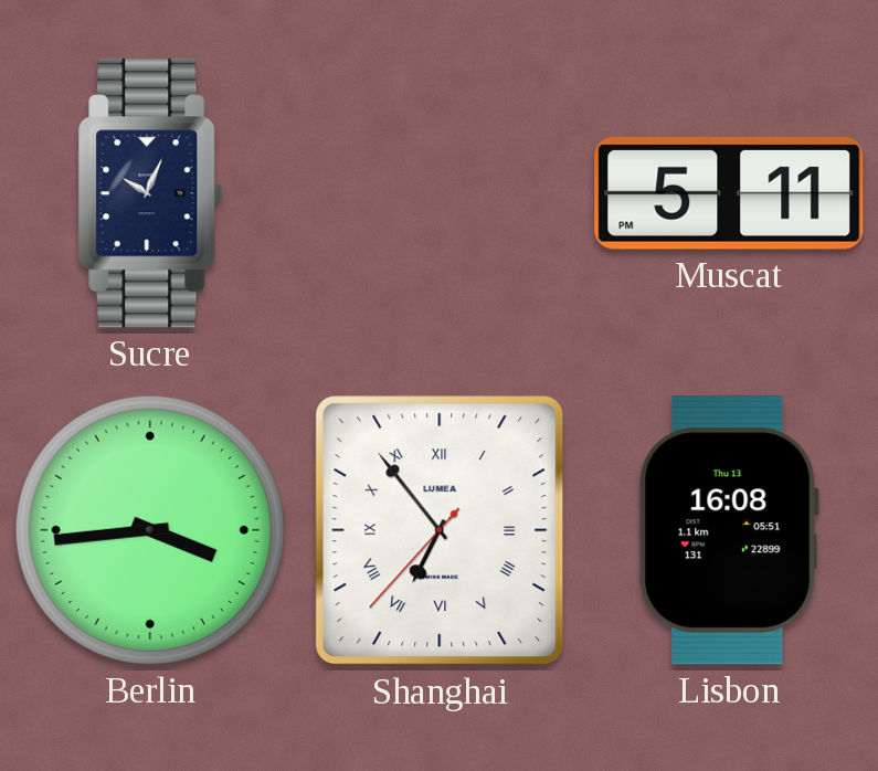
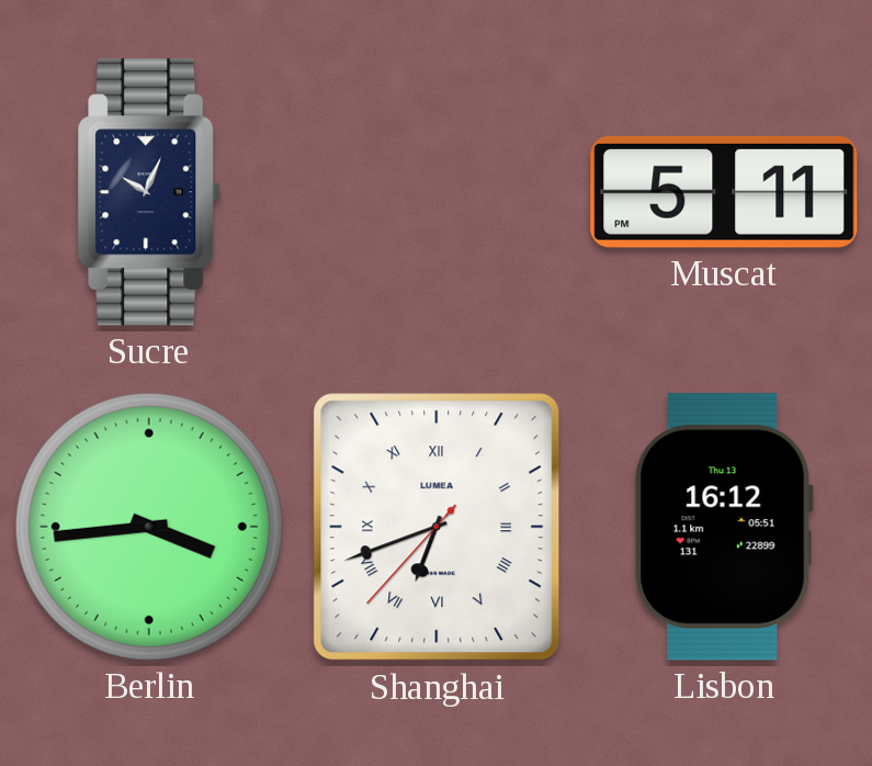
Shanghai: 6:53 -> 6:41
Lisbon: 16:08 -> 16:12
